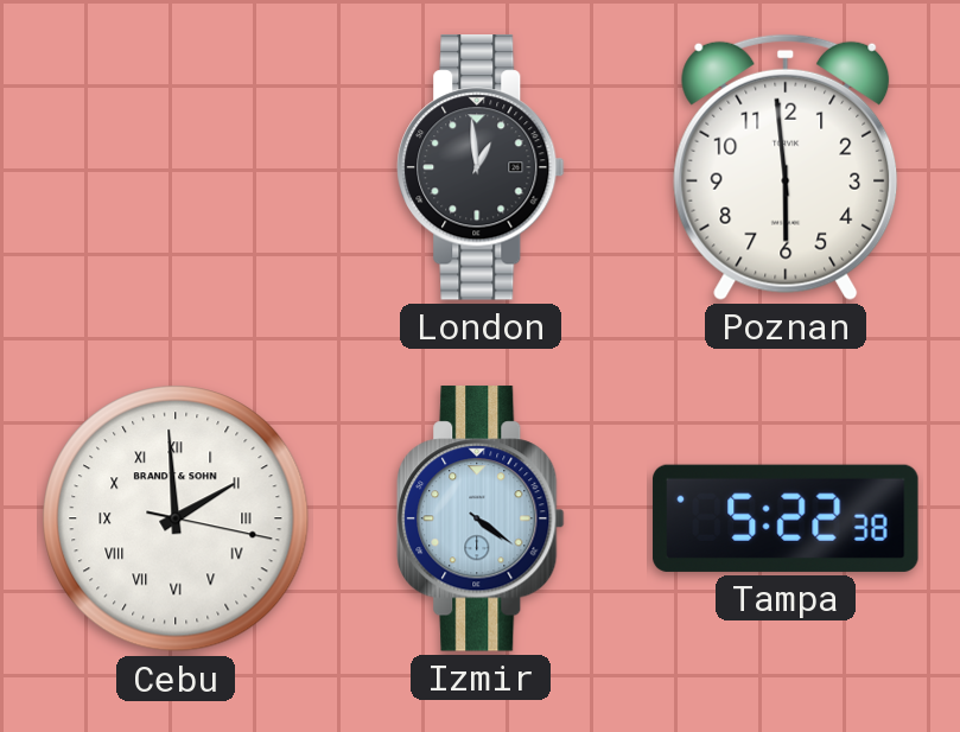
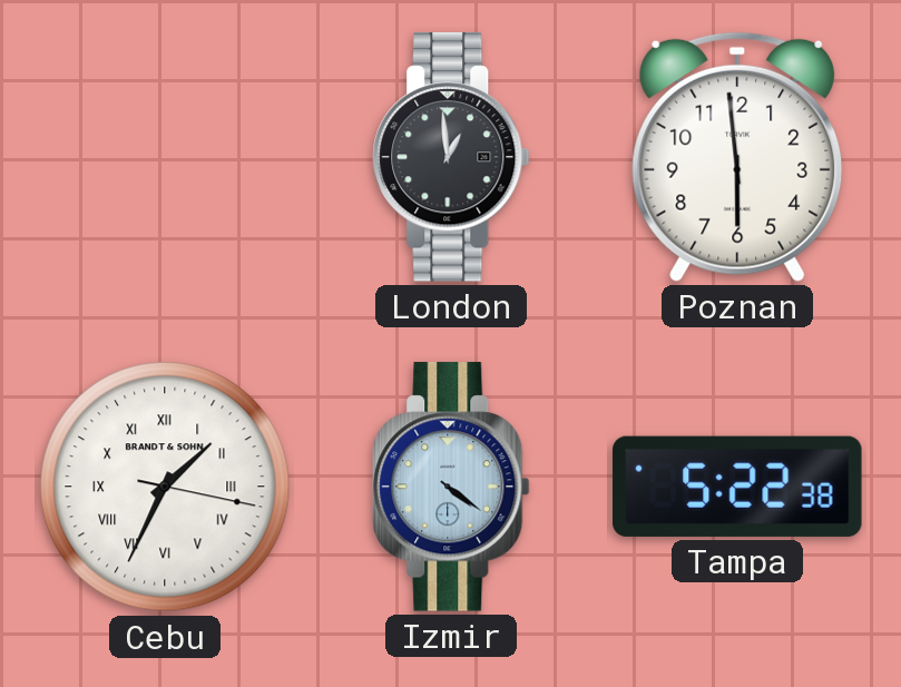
Cebu: 1:59 -> 1:34
